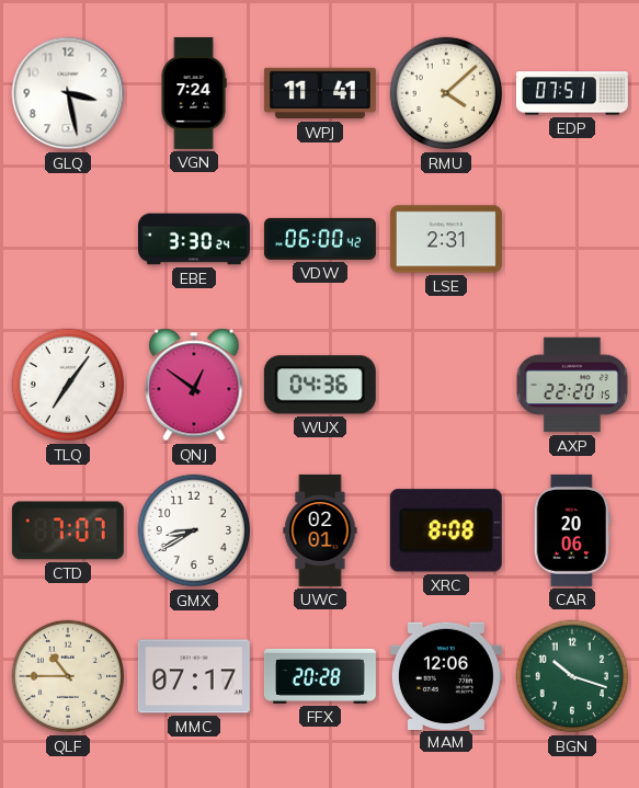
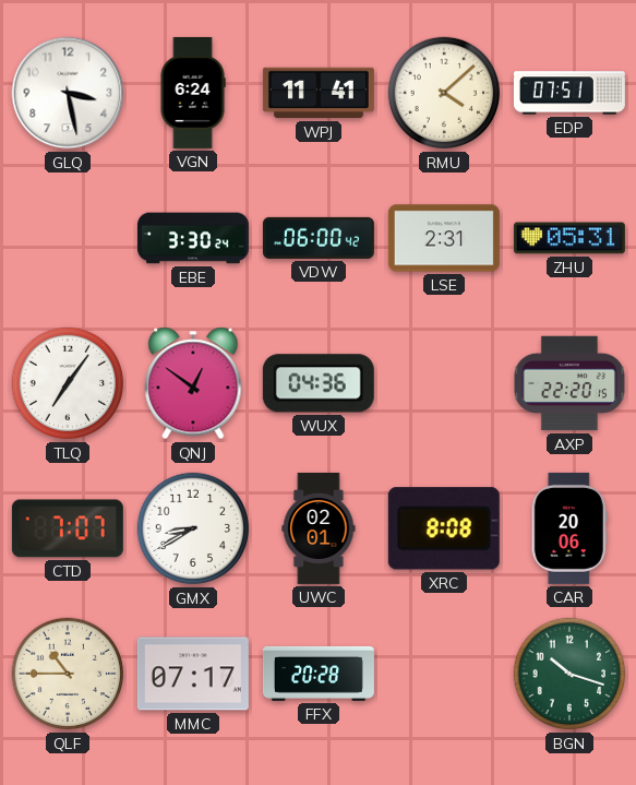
VGN: 7:24 -> 6:24
ZHU: none -> 05:31
MAM: 12:06 -> none
